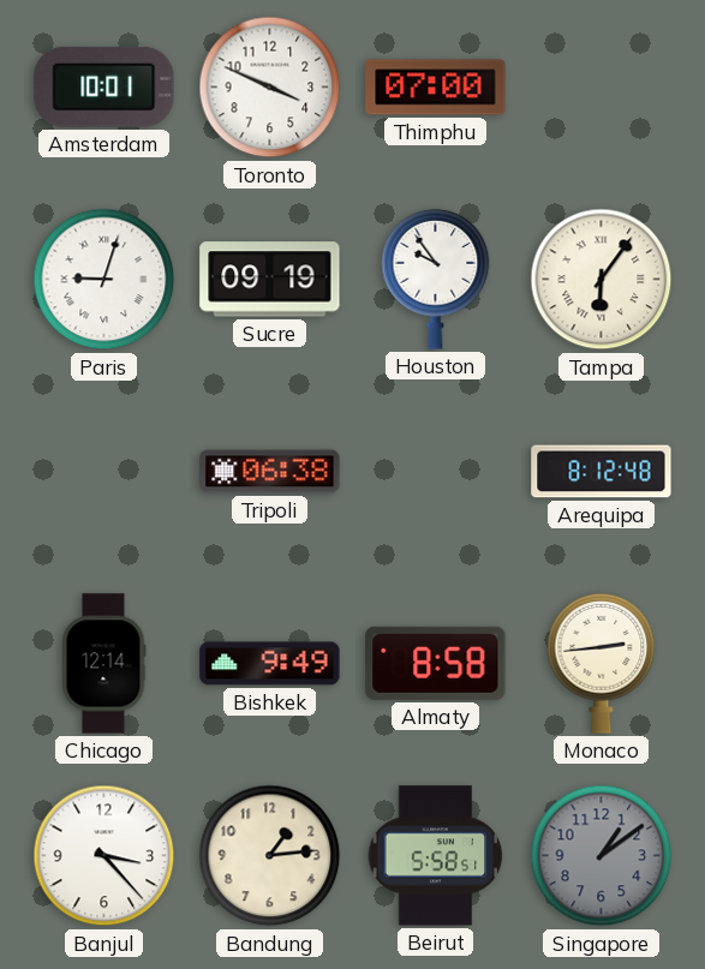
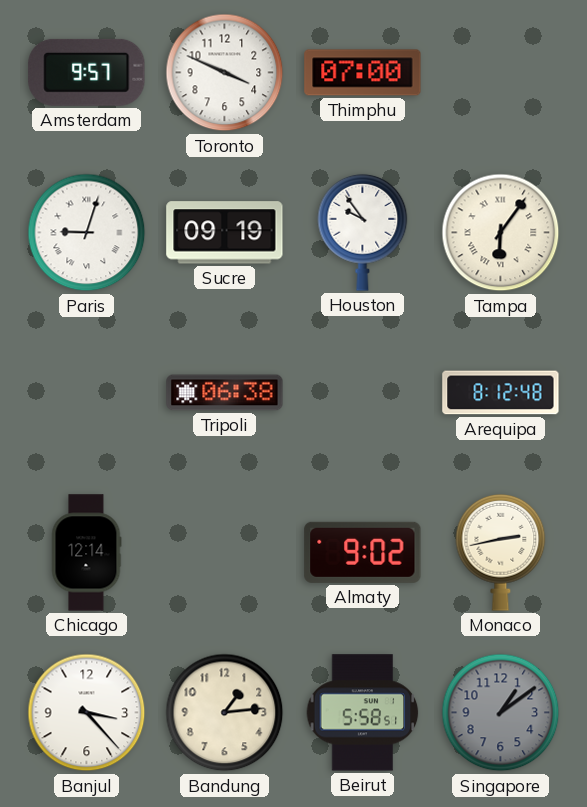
Amsterdam: 10:01 -> 9:57
Bishkek: 9:49 -> none
Almaty: 8:58 -> 9:02
Monaco: 2:44 -> 2:43
